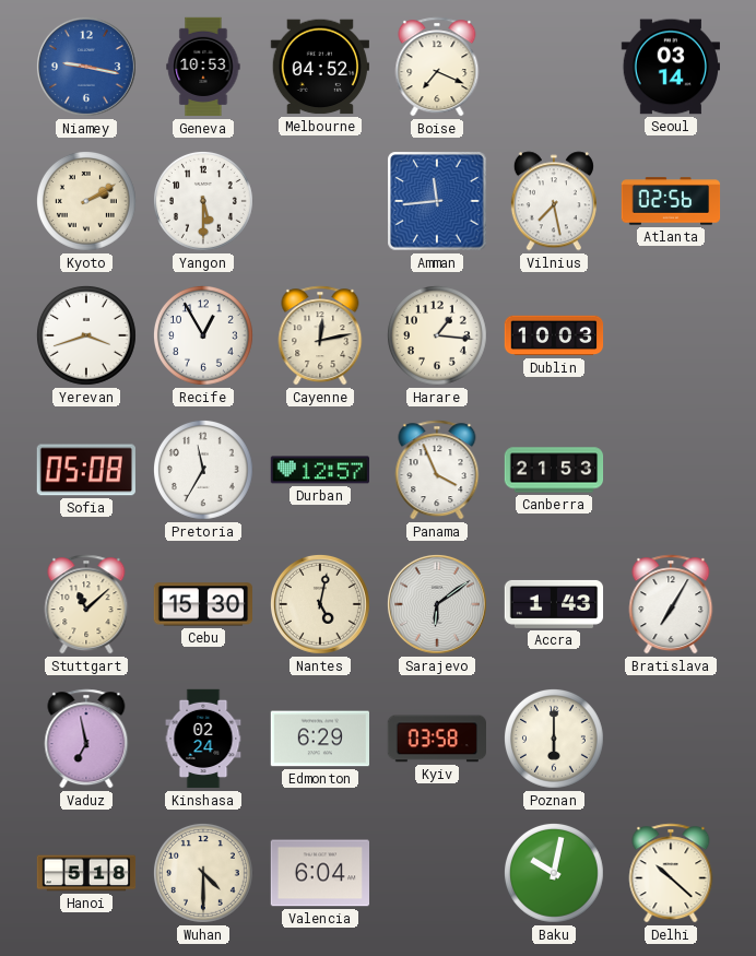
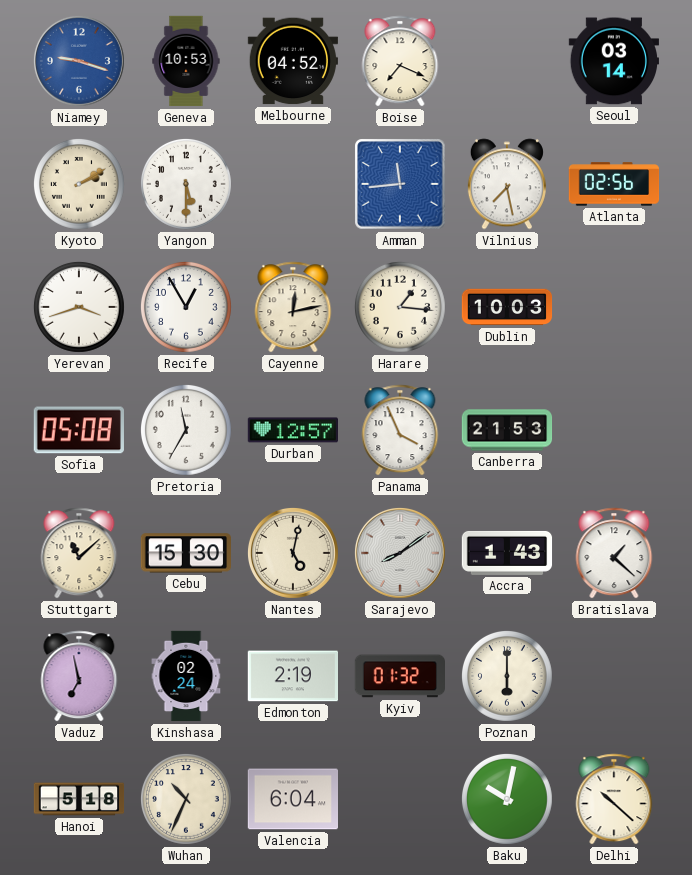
Niamey: 9:17 -> 9:18
Sarajevo: 6:09 -> 8:09
Bratislava: 7:05 -> 1:22
Edmonton: 6:29 -> 2:19
Kyiv: 03:58 -> 01:32
Wuhan: 4:30 -> 10:34
